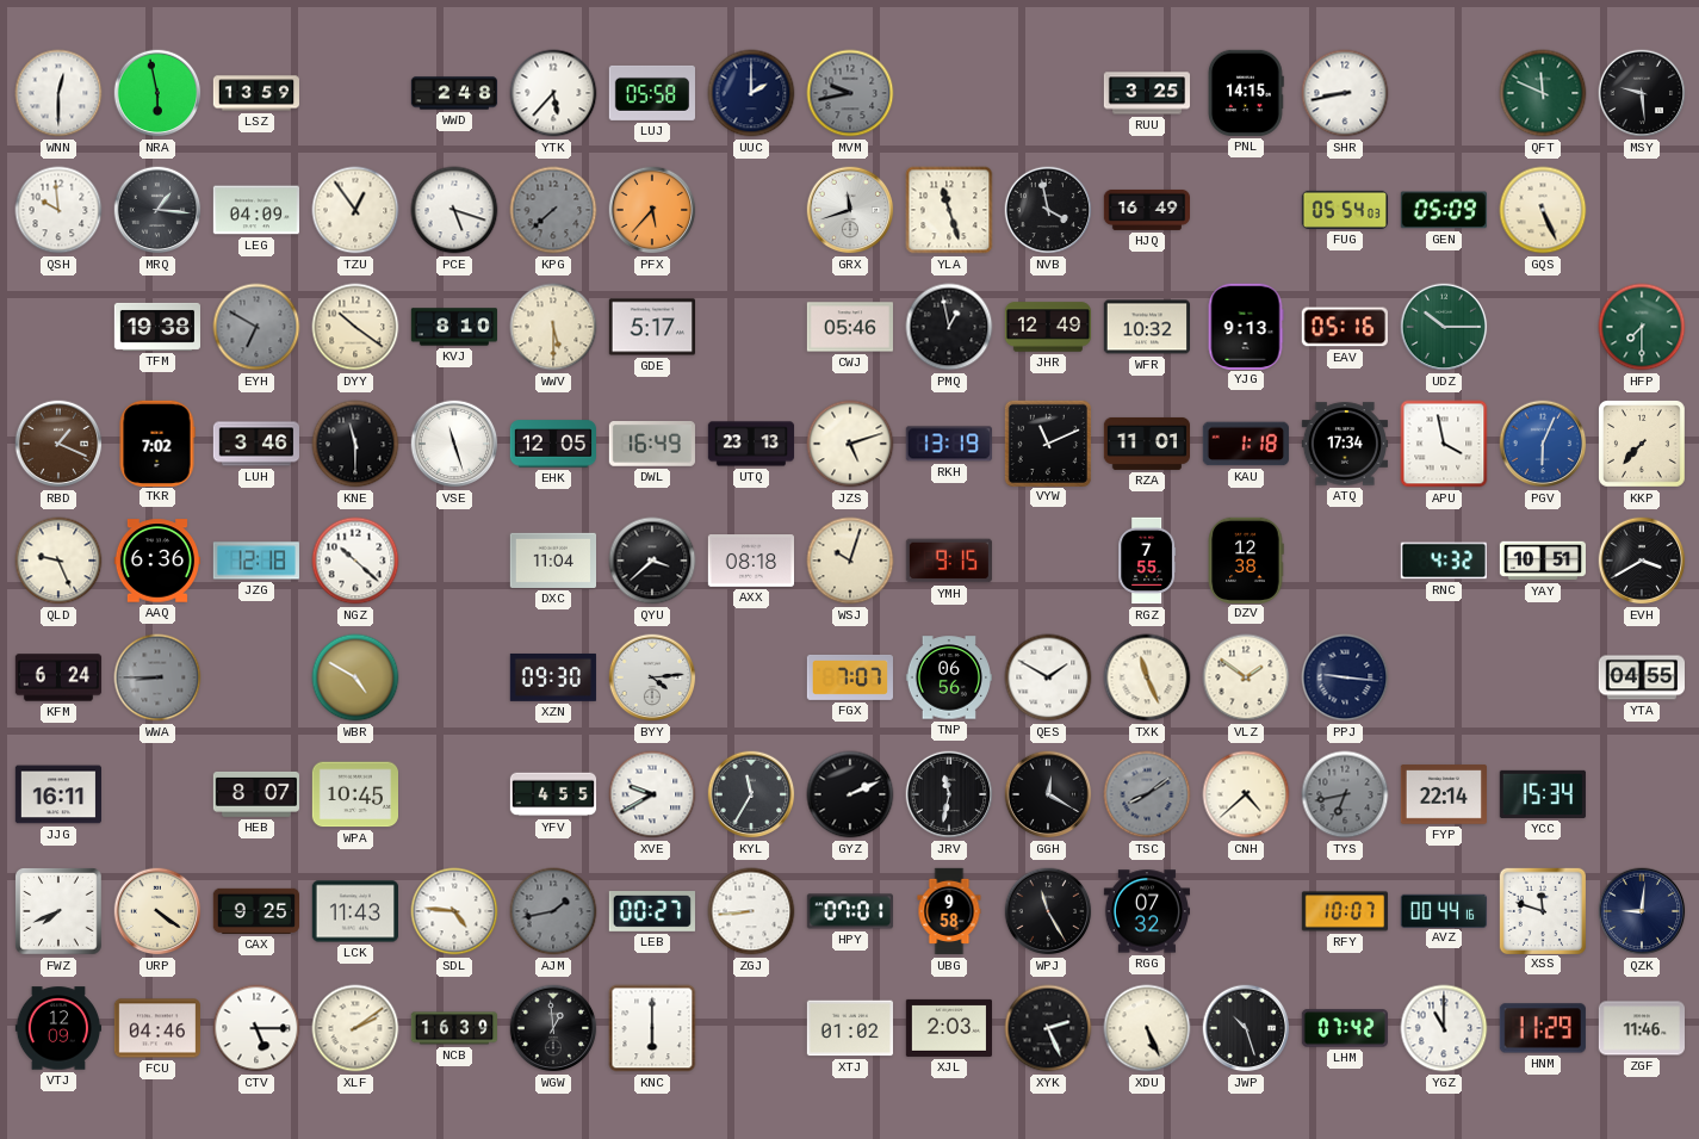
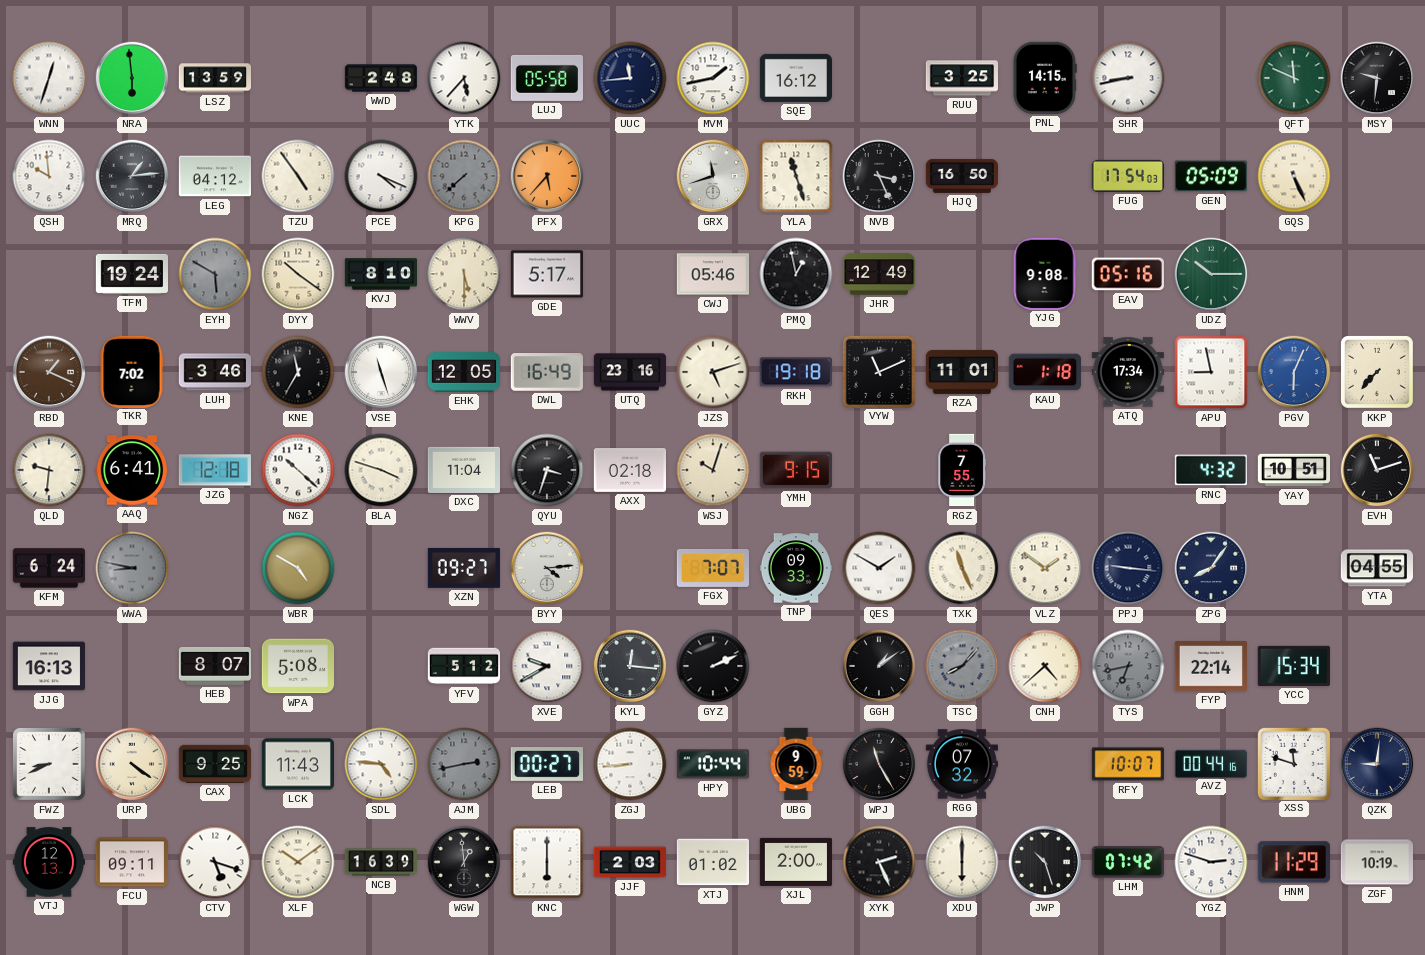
WNN: 12:30 -> 12:33
NRA: 5:58 -> 5:59
UUC: 2:00 -> 11:44
MVM: 9:43 -> 1:43
MVM dial: grey -> white
SQE: none -> 16:12
MSY: 9:29 -> 9:31
MRQ: 1:16 -> 1:14
LEG: 04:09 -> 04:12
TZU: 12:54 -> 4:54
PCE: 5:18 -> 4:19
NVB: 3:58 -> 3:26
HJQ: 16:49 -> 16:50
FUG: 05:54 -> 17:54
TFM: 19:38 -> 19:24
EYH: 6:50 -> 5:50
WFR: 10:32 -> none
YJG: 9:13 -> 9:08
HFP: 7:30 -> none
KNE: 11:30 -> 11:35
UTQ: 23:13 -> 23:16
RKH: 13:19 -> 19:18
APU: 3:58 -> 8:58
QLD: 9:26 -> 9:31
AAQ: 6:36 -> 6:41
BLA: none -> 3:48
QYU: 3:38 -> 3:33
AXX: 08:18 -> 02:18
DZV: 12:38 -> none
EVH: 3:40 -> 11:12
WWA: 8:45 -> 8:47
XZN: 09:30 -> 09:27
TNP: 06:56 -> 09:33
ZPG: none -> 8:06
JJG: 16:11 -> 16:13
WPA: 10:45 -> 5:08
YFV: 4:55 -> 5:12
KYL: 11:35 -> 12:16
JRV: 11:32 -> none
GGH: 12:20 -> 1:09
TSC: 8:09 -> 8:07
FWZ: 7:41 -> 8:41
AJM: 1:43 -> 2:43
HPY: 07:01 -> 10:44
UBG: 9:58 -> 9:59
VTJ: 12:09 -> 12:13
FCU: 04:46 -> 09:11
CTV: 5:15 -> 5:18
XLF: 2:09 -> 10:09
JJF: none -> 2:03
XJL: 2:03 -> 2:00
XDU: 5:26 -> 6:00
YGZ: 11:00 -> 2:48
ZGF: 11:46 -> 10:19
